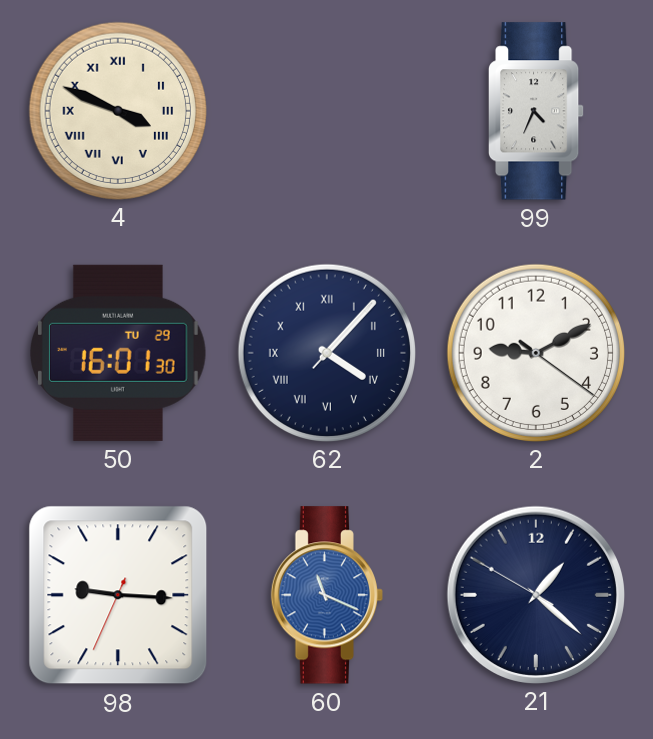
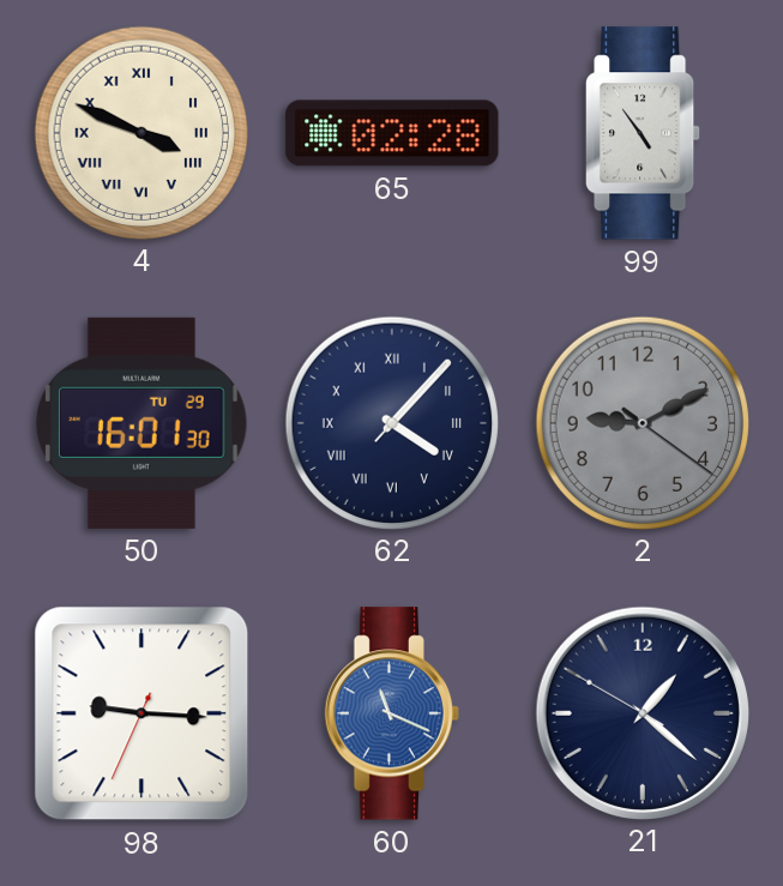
65: none -> 02:28
99: 4:34 -> 4:54
2 dial: white -> grey
